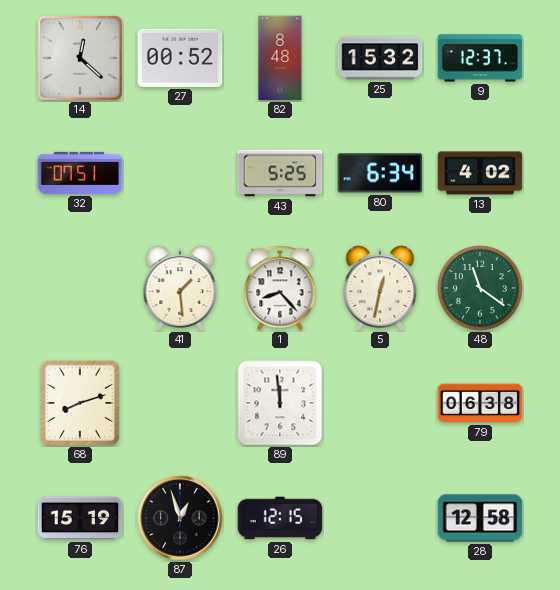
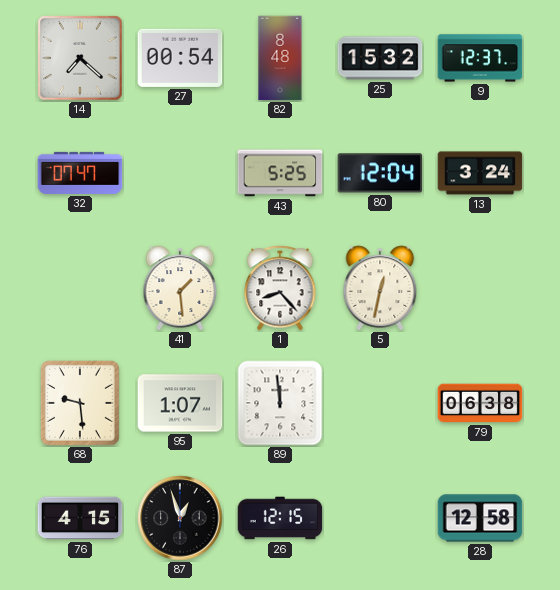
14: 12:22 -> 7:22
27: 00:52 -> 00:54
32: 07:51 -> 07:47
80: 6:34 -> 12:04
13: 4:02 -> 3:24
48: 11:21 -> none
68: 8:12 -> 9:29
95: none -> 1:07
76: 15:19 -> 4:15
